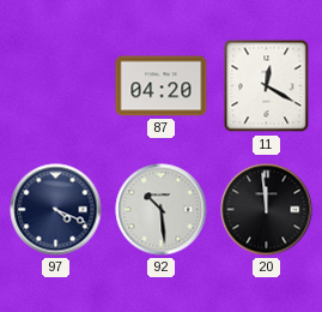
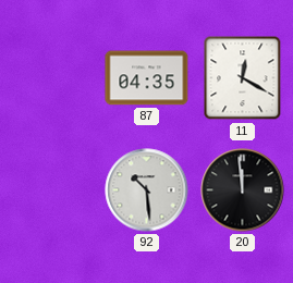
87: 04:20 -> 04:35
97: 4:19 -> none
